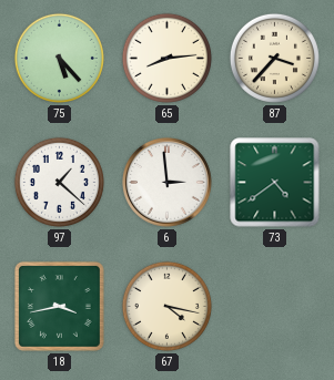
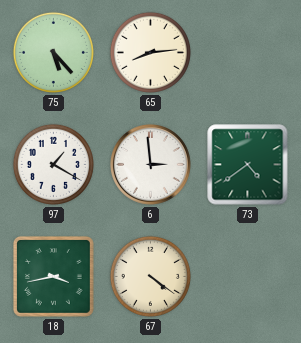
87: 3:37 -> none
97: 1:22 -> 1:20
67: 4:17 -> 4:21
